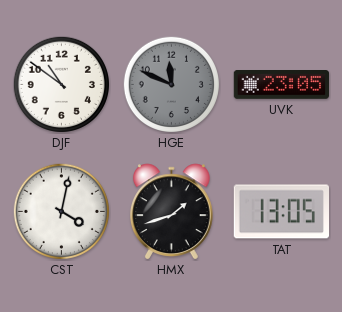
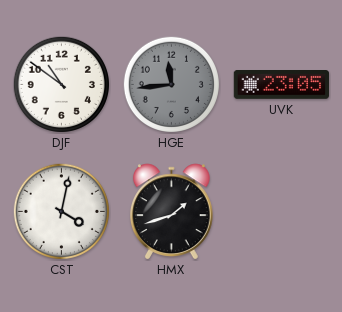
HGE: 11:49 -> 11:44
TAT: 13:05 -> none
